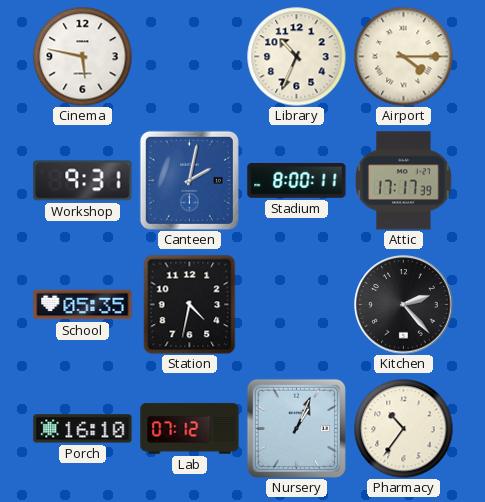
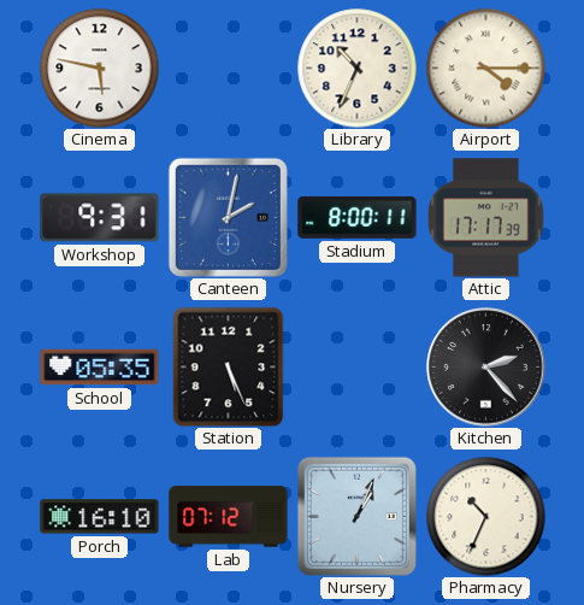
Station: 4:32 -> 5:26
Pharmacy: 10:36 -> 10:34
